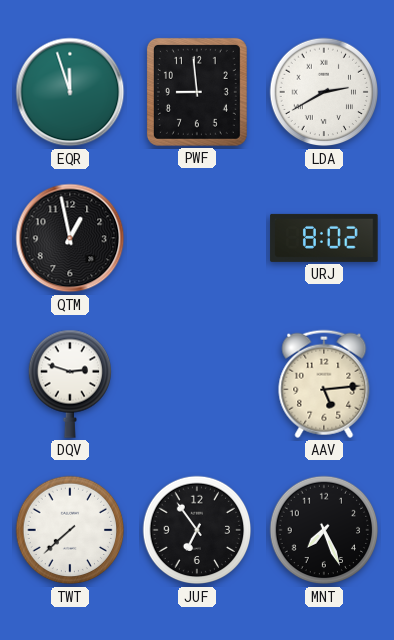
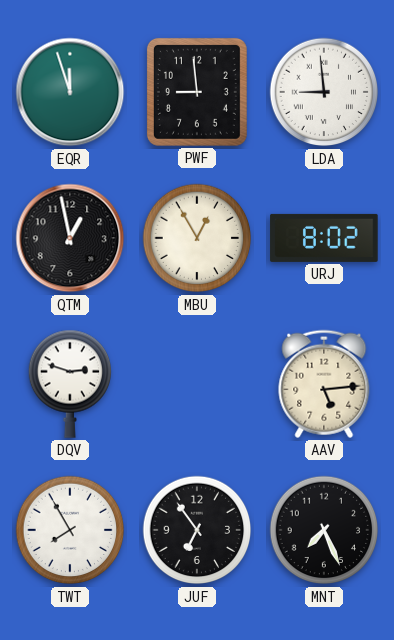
LDA: 2:40 -> 8:59
MBU: none -> 12:55
TWT: 7:38 -> 7:55
